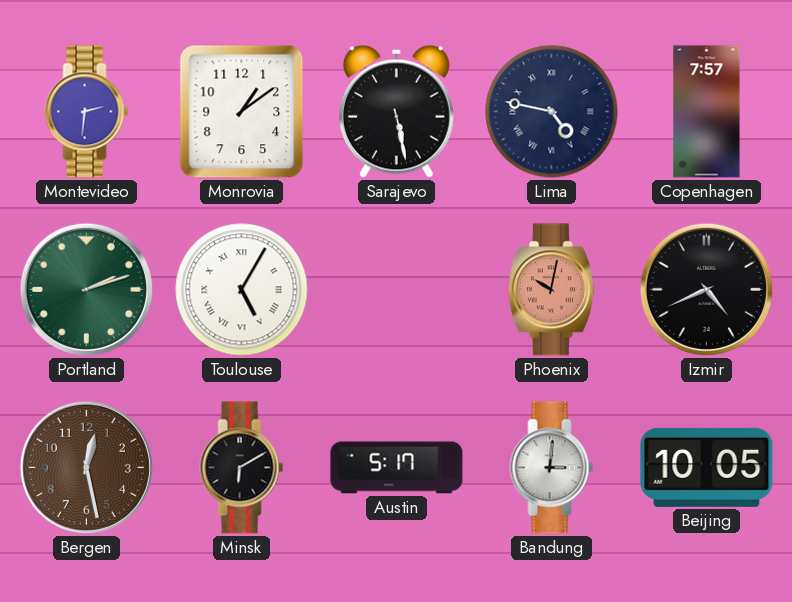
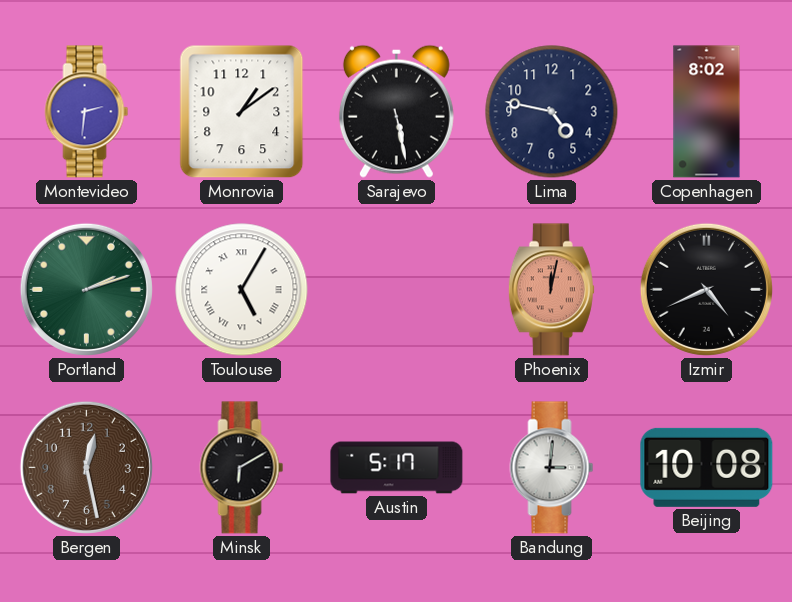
Lima numerals: Roman -> Arabic
Copenhagen: 7:57 -> 8:02
Phoenix: 10:02 -> 12:02
Beijing: 10:05 -> 10:08
